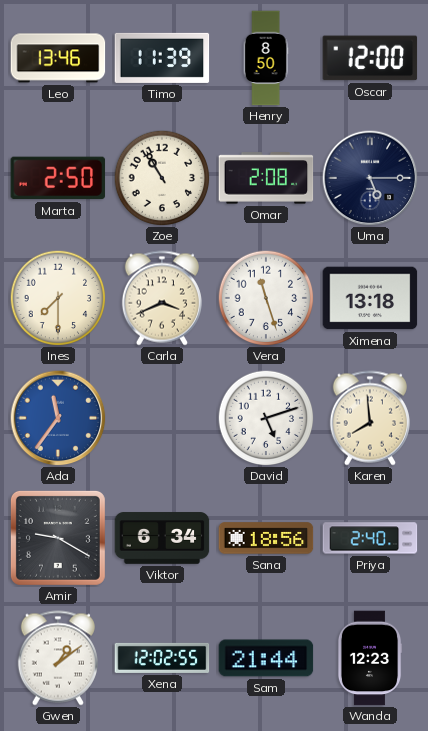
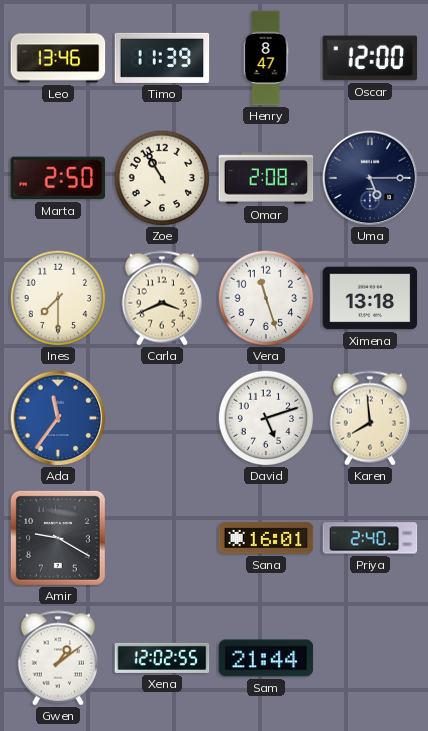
Henry: 8:50 -> 8:47
Viktor: 6:34 -> none
Sana: 18:56 -> 16:01
Wanda: 12:23 -> none
